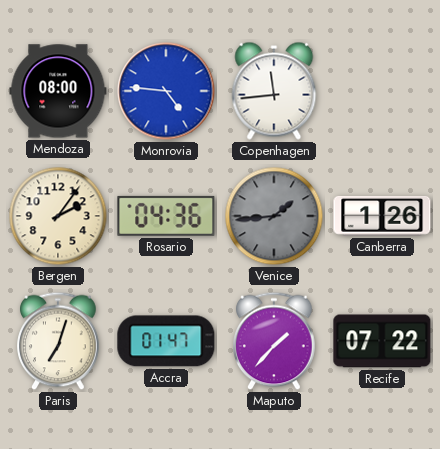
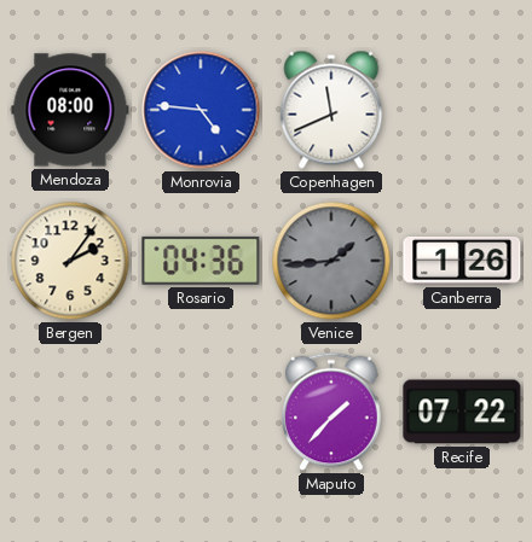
Copenhagen: 11:44 -> 11:41
Paris: 7:03 -> none
Accra: 01:47 -> none
